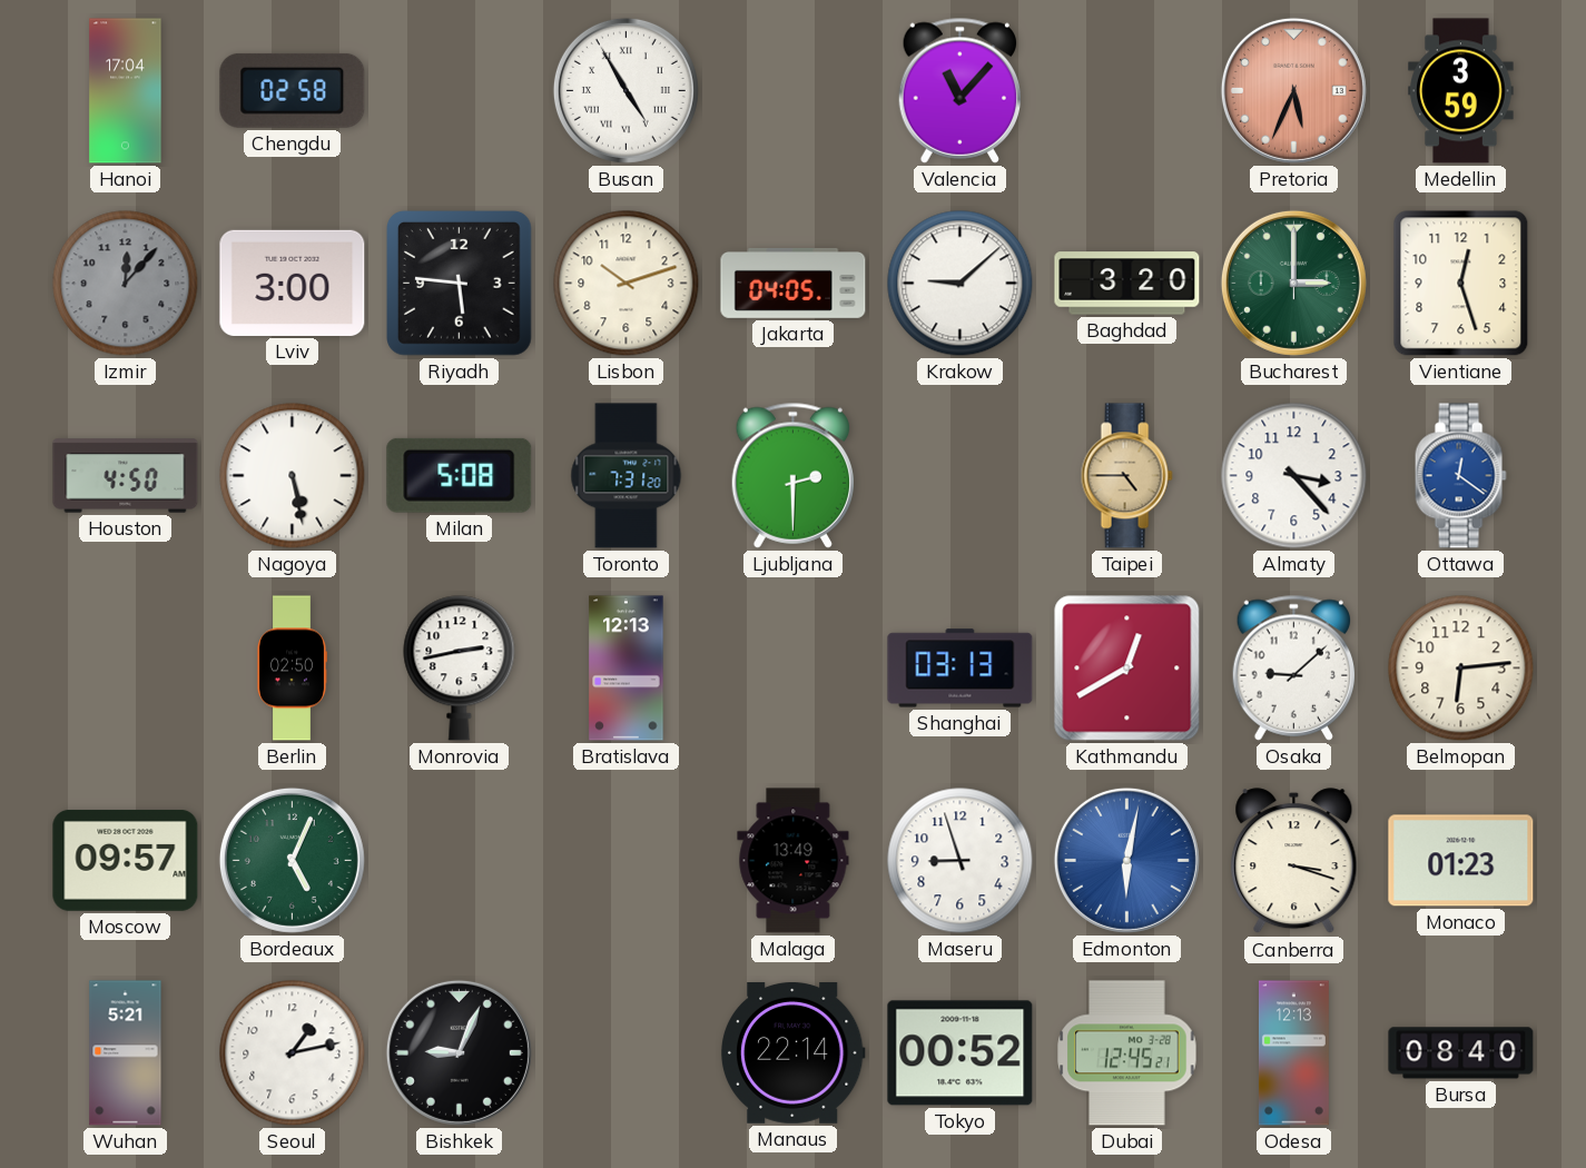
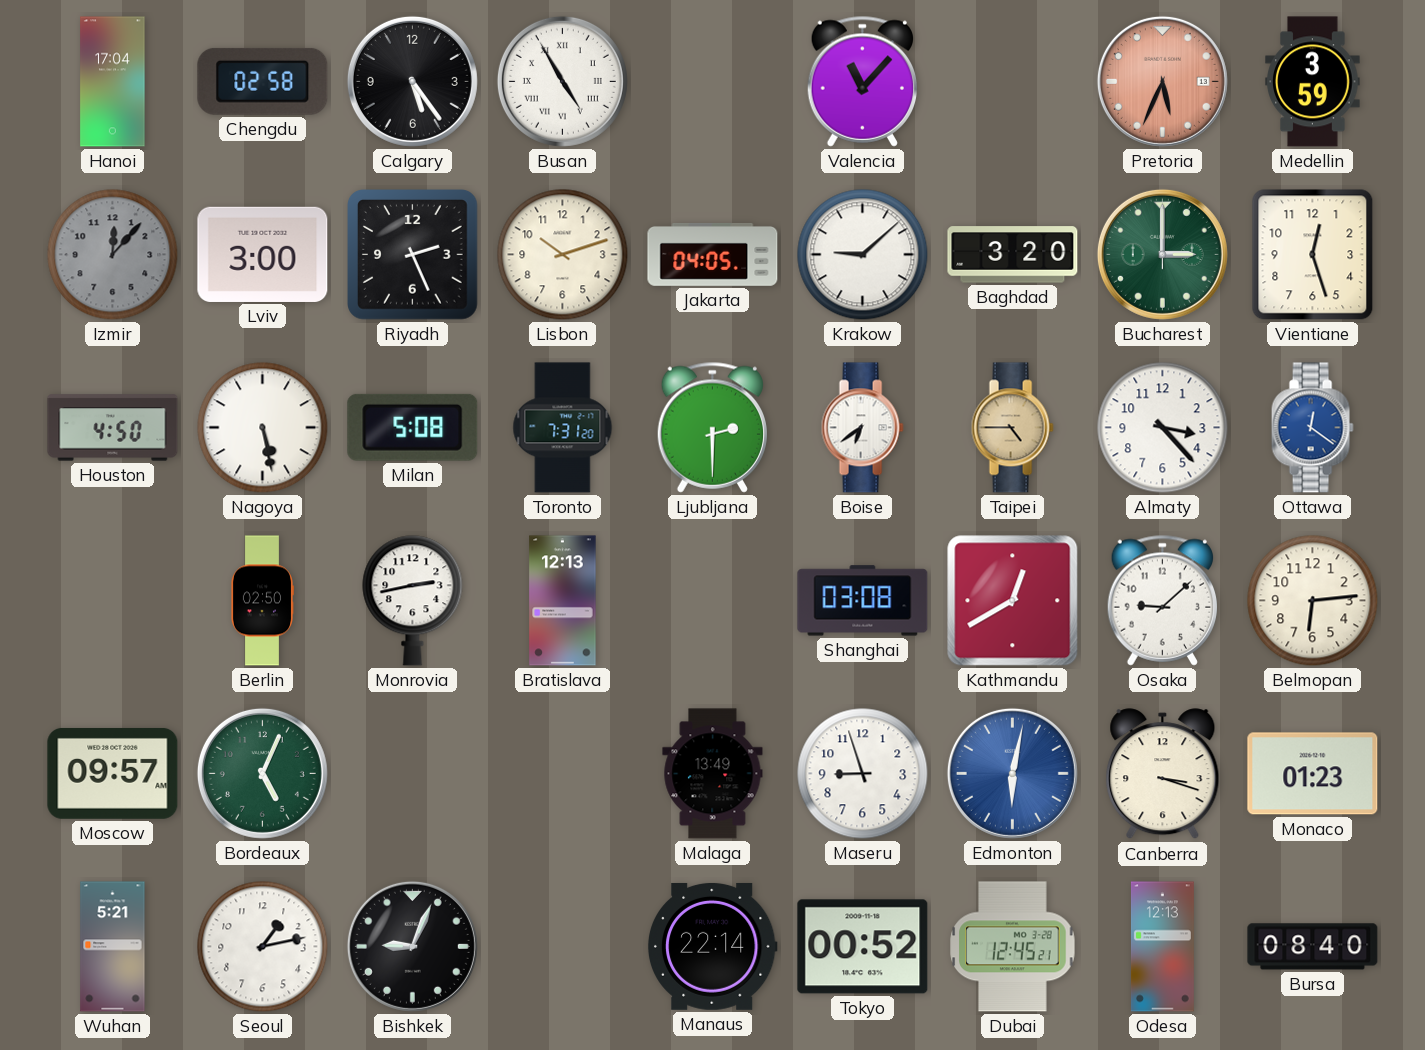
Calgary: none -> 5:24
Riyadh: 5:46 -> 2:26
Boise: none -> 6:39
Shanghai: 03:13 -> 03:08
